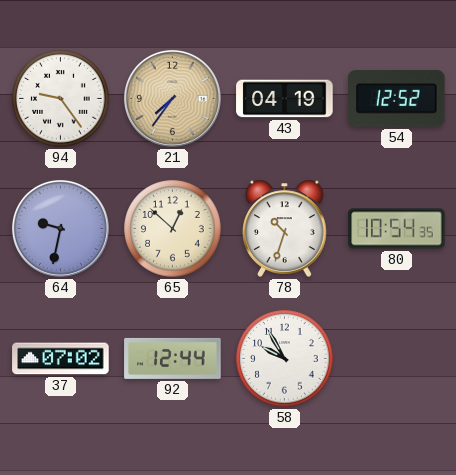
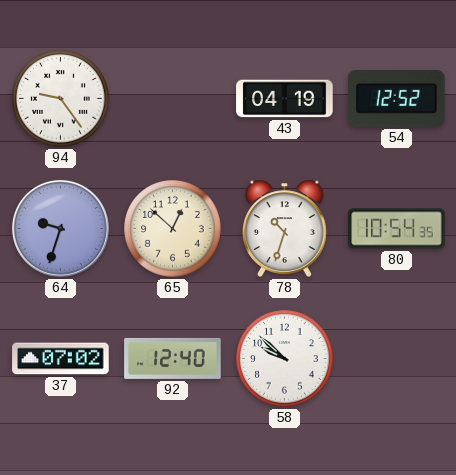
21: 7:36 -> none
64: 9:32 -> 9:33
92: 12:44 -> 12:40
58: 9:55 -> 9:52
